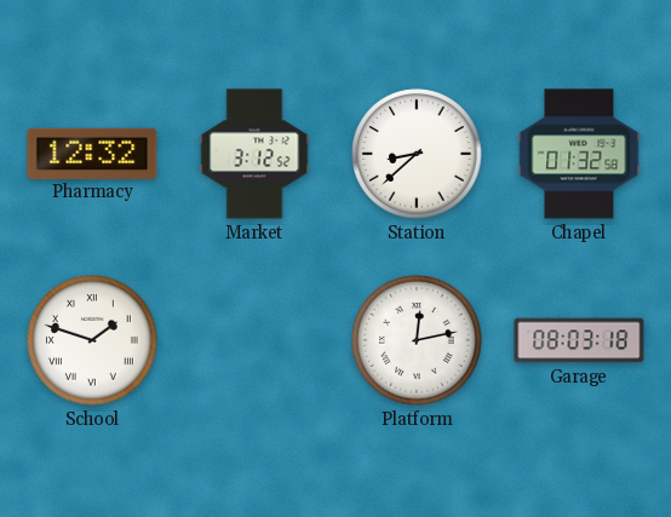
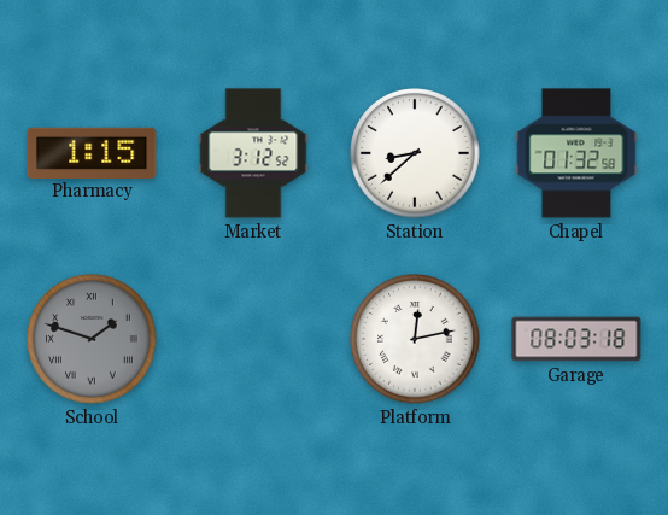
Pharmacy: 12:32 -> 1:15
School dial: white -> grey
